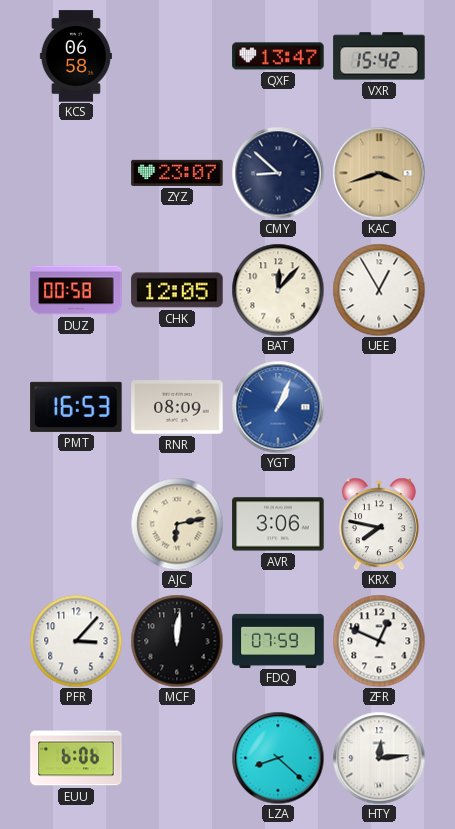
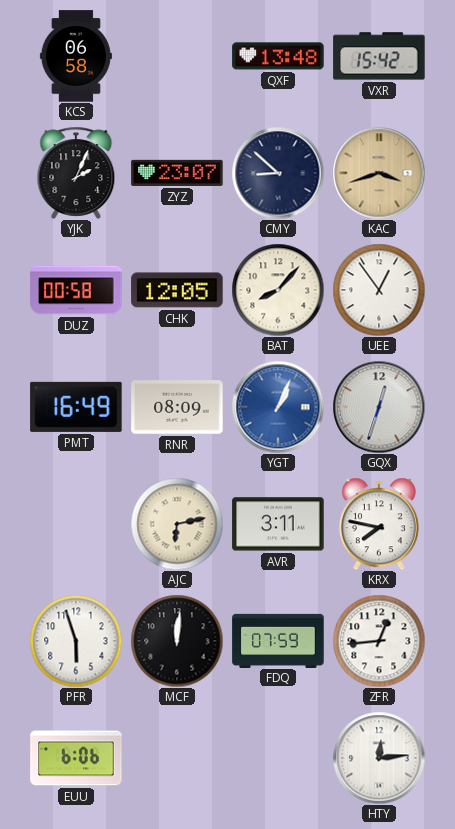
QXF: 13:47 -> 13:48
YJK: none -> 2:04
BAT: 12:07 -> 8:07
UEE: 12:55 -> 12:54
PMT: 16:53 -> 16:49
GQX: none -> 12:33
AVR: 3:06 -> 3:11
PFR: 3:07 -> 5:57
ZFR: 12:49 -> 12:44
LZA: 8:22 -> none
